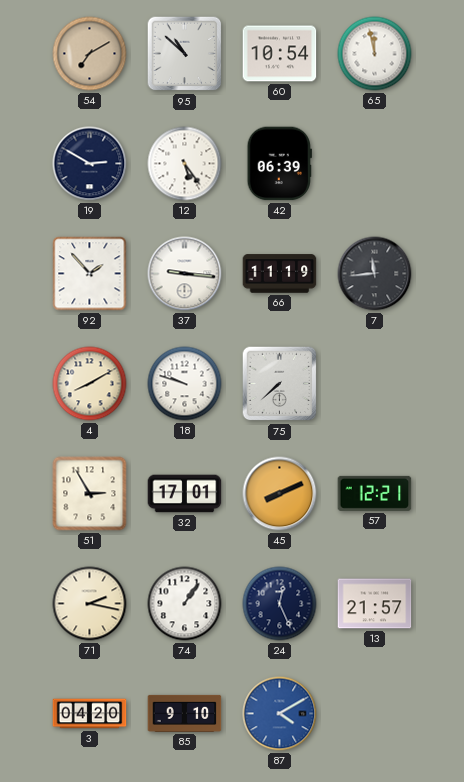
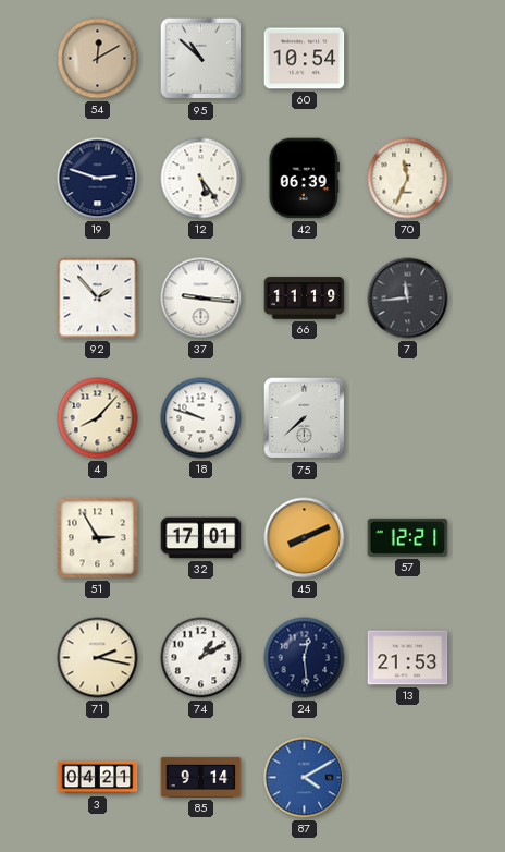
54: 7:10 -> 12:10
65: 11:58 -> none
19: 2:50 -> 2:48
70: none -> 11:34
4: 8:10 -> 8:07
74: 1:06 -> 1:10
24: 12:26 -> 12:29
13: 21:57 -> 21:53
3: 04:20 -> 04:21
85: 9:10 -> 9:14
